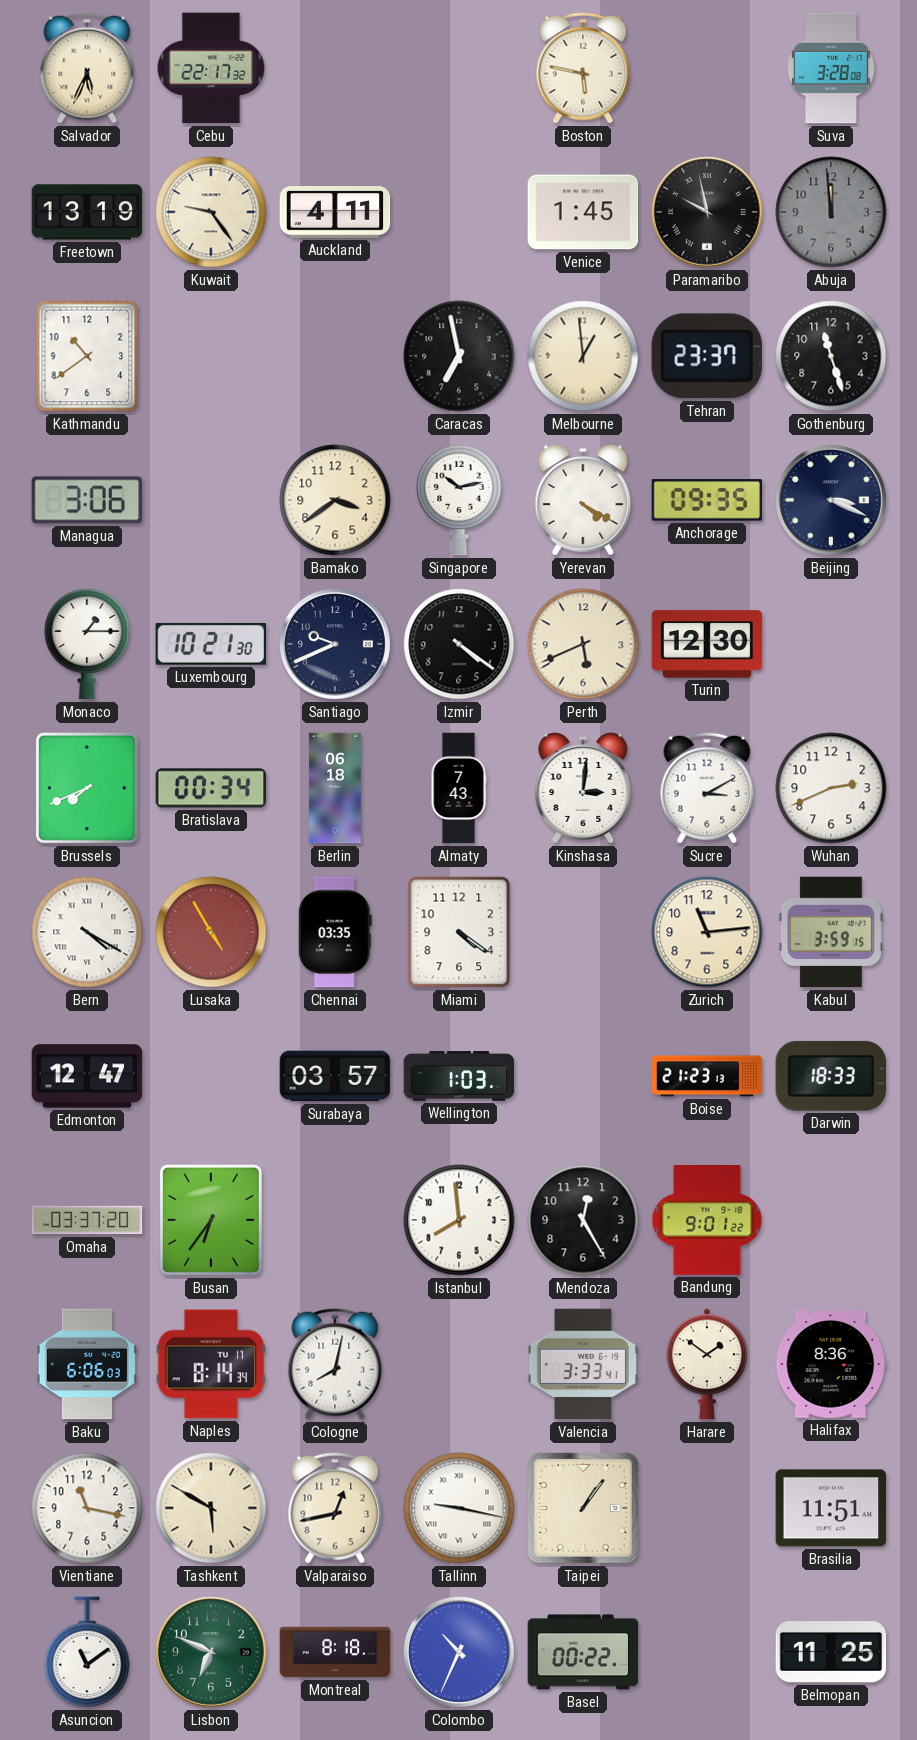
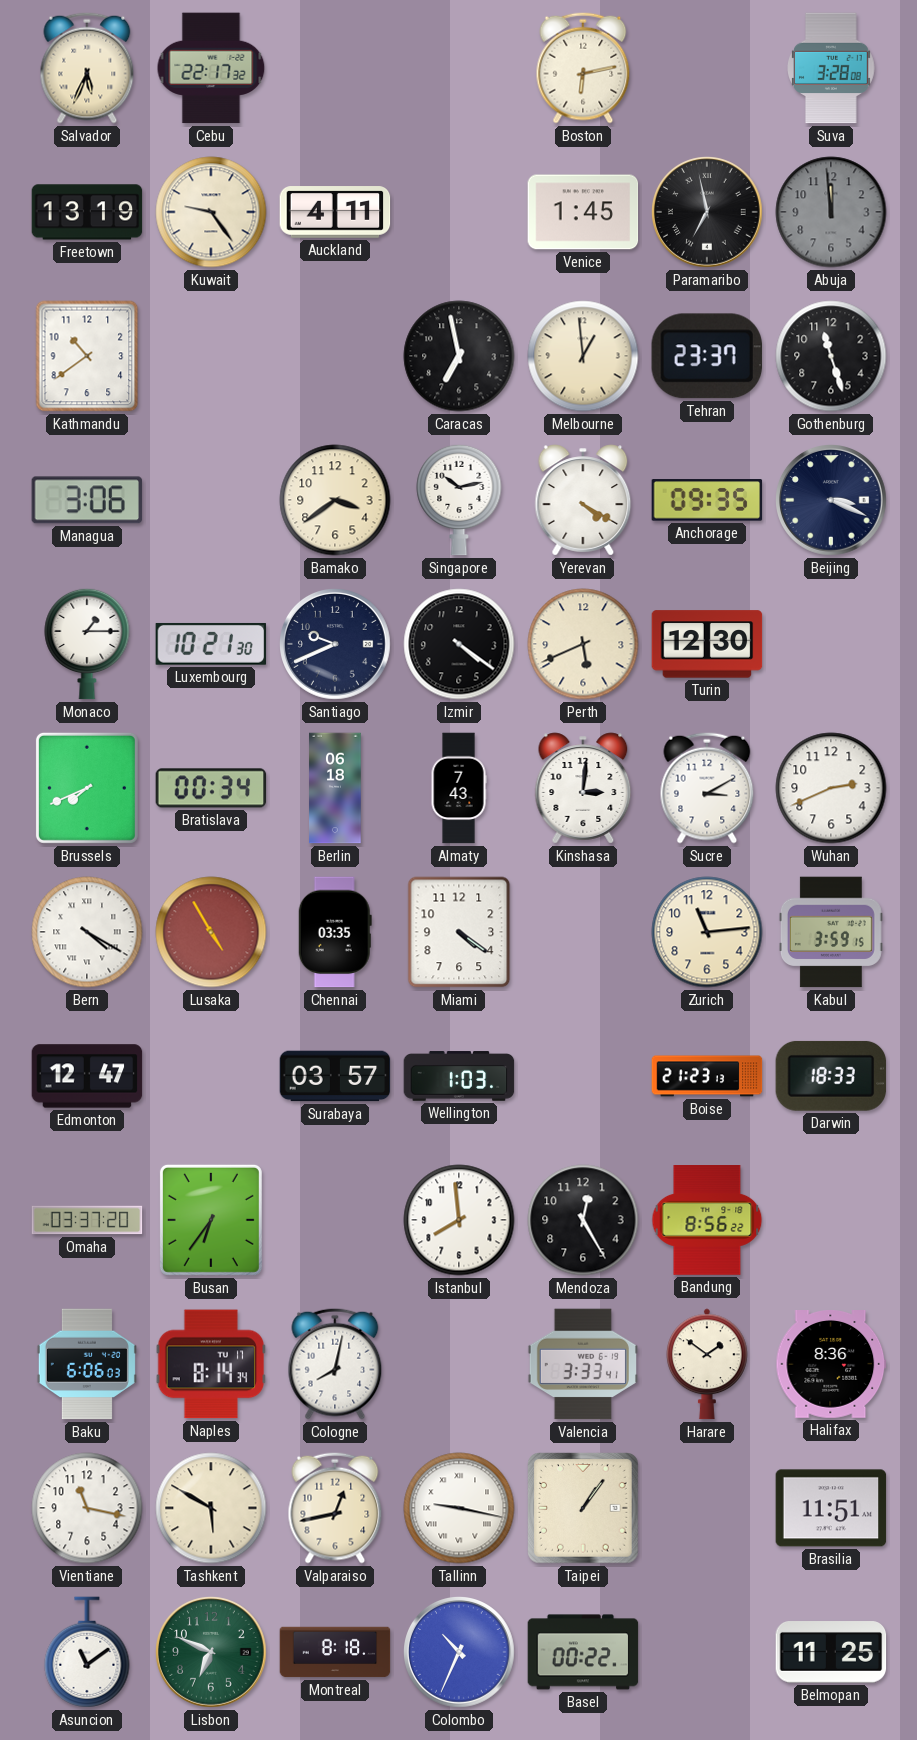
Boston: 5:47 -> 6:13
Paramaribo: 9:58 -> 6:58
Bandung: 9:01 -> 8:56
